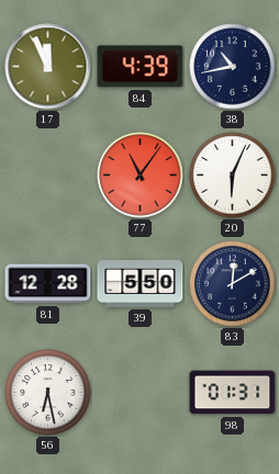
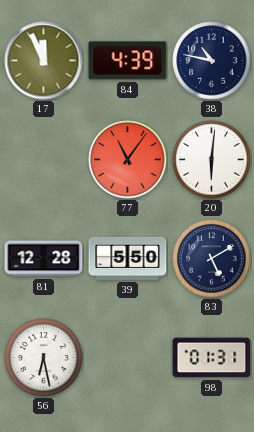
38: 10:43 -> 10:47
20: 6:04 -> 6:01
83: 12:10 -> 5:10
